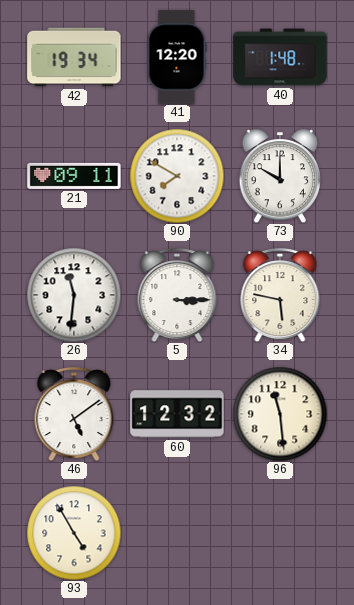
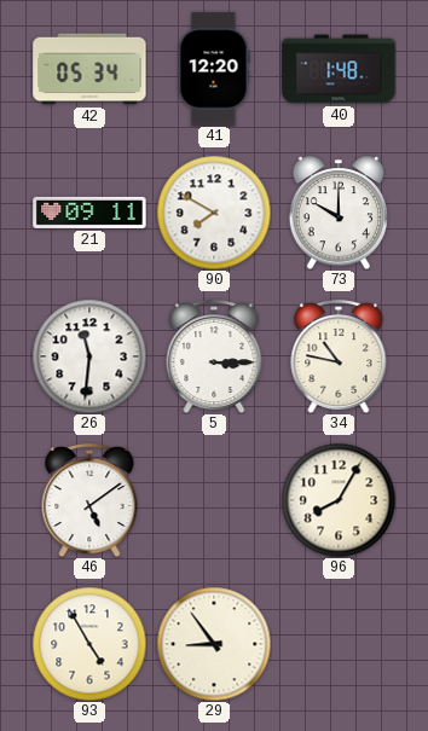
42: 19:34 -> 05:34
34: 5:47 -> 10:47
60: 12:32 -> none
96: 11:29 -> 8:05
29: none -> 8:54
